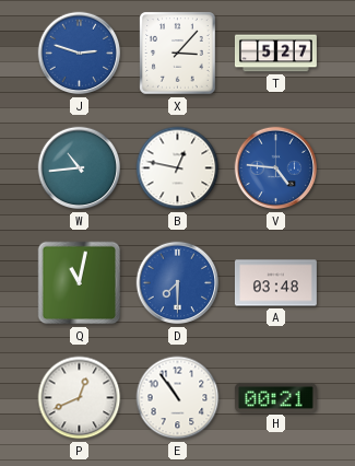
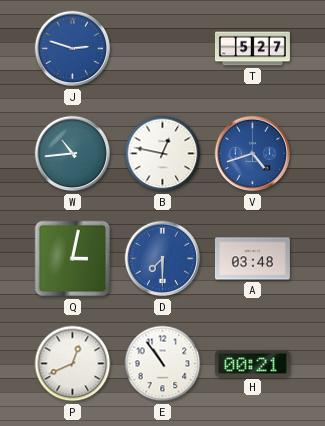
X: 3:07 -> none
V: 4:46 -> 4:42
Q: 11:02 -> 3:02
